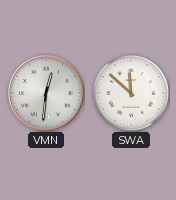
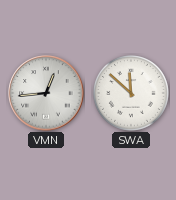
VMN: 12:31 -> 12:44
